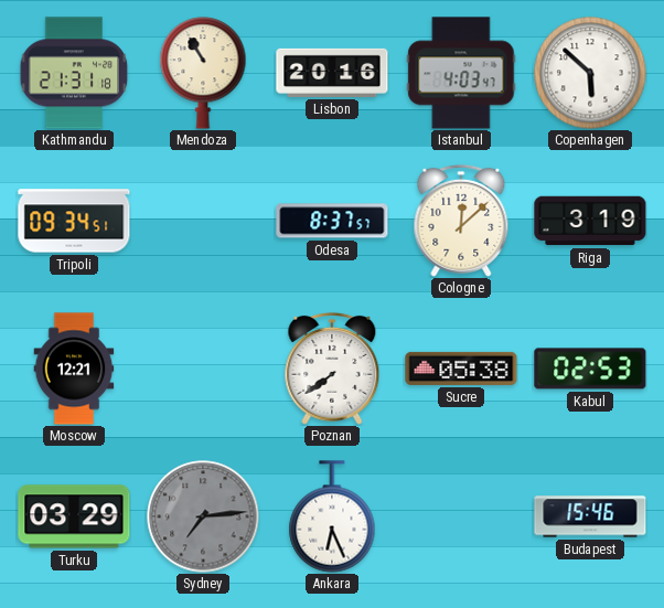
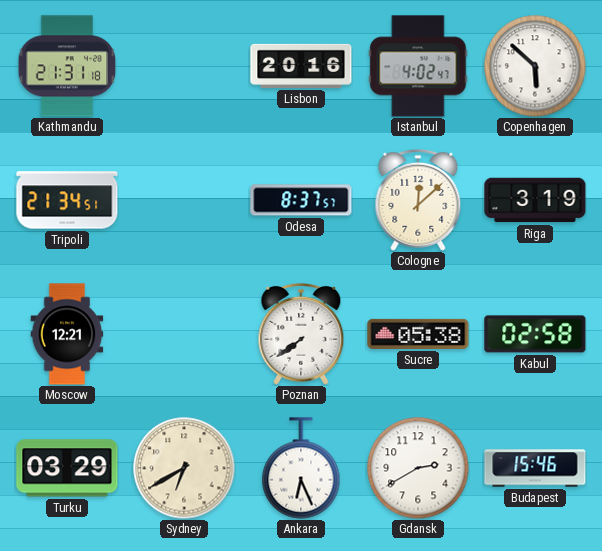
Mendoza: 10:55 -> none
Istanbul: 4:03 -> 4:02
Tripoli: 09:34 -> 21:34
Kabul: 02:53 -> 02:58
Sydney: 7:14 -> 6:40
Sydney dial: grey -> cream
Gdansk: none -> 2:40
